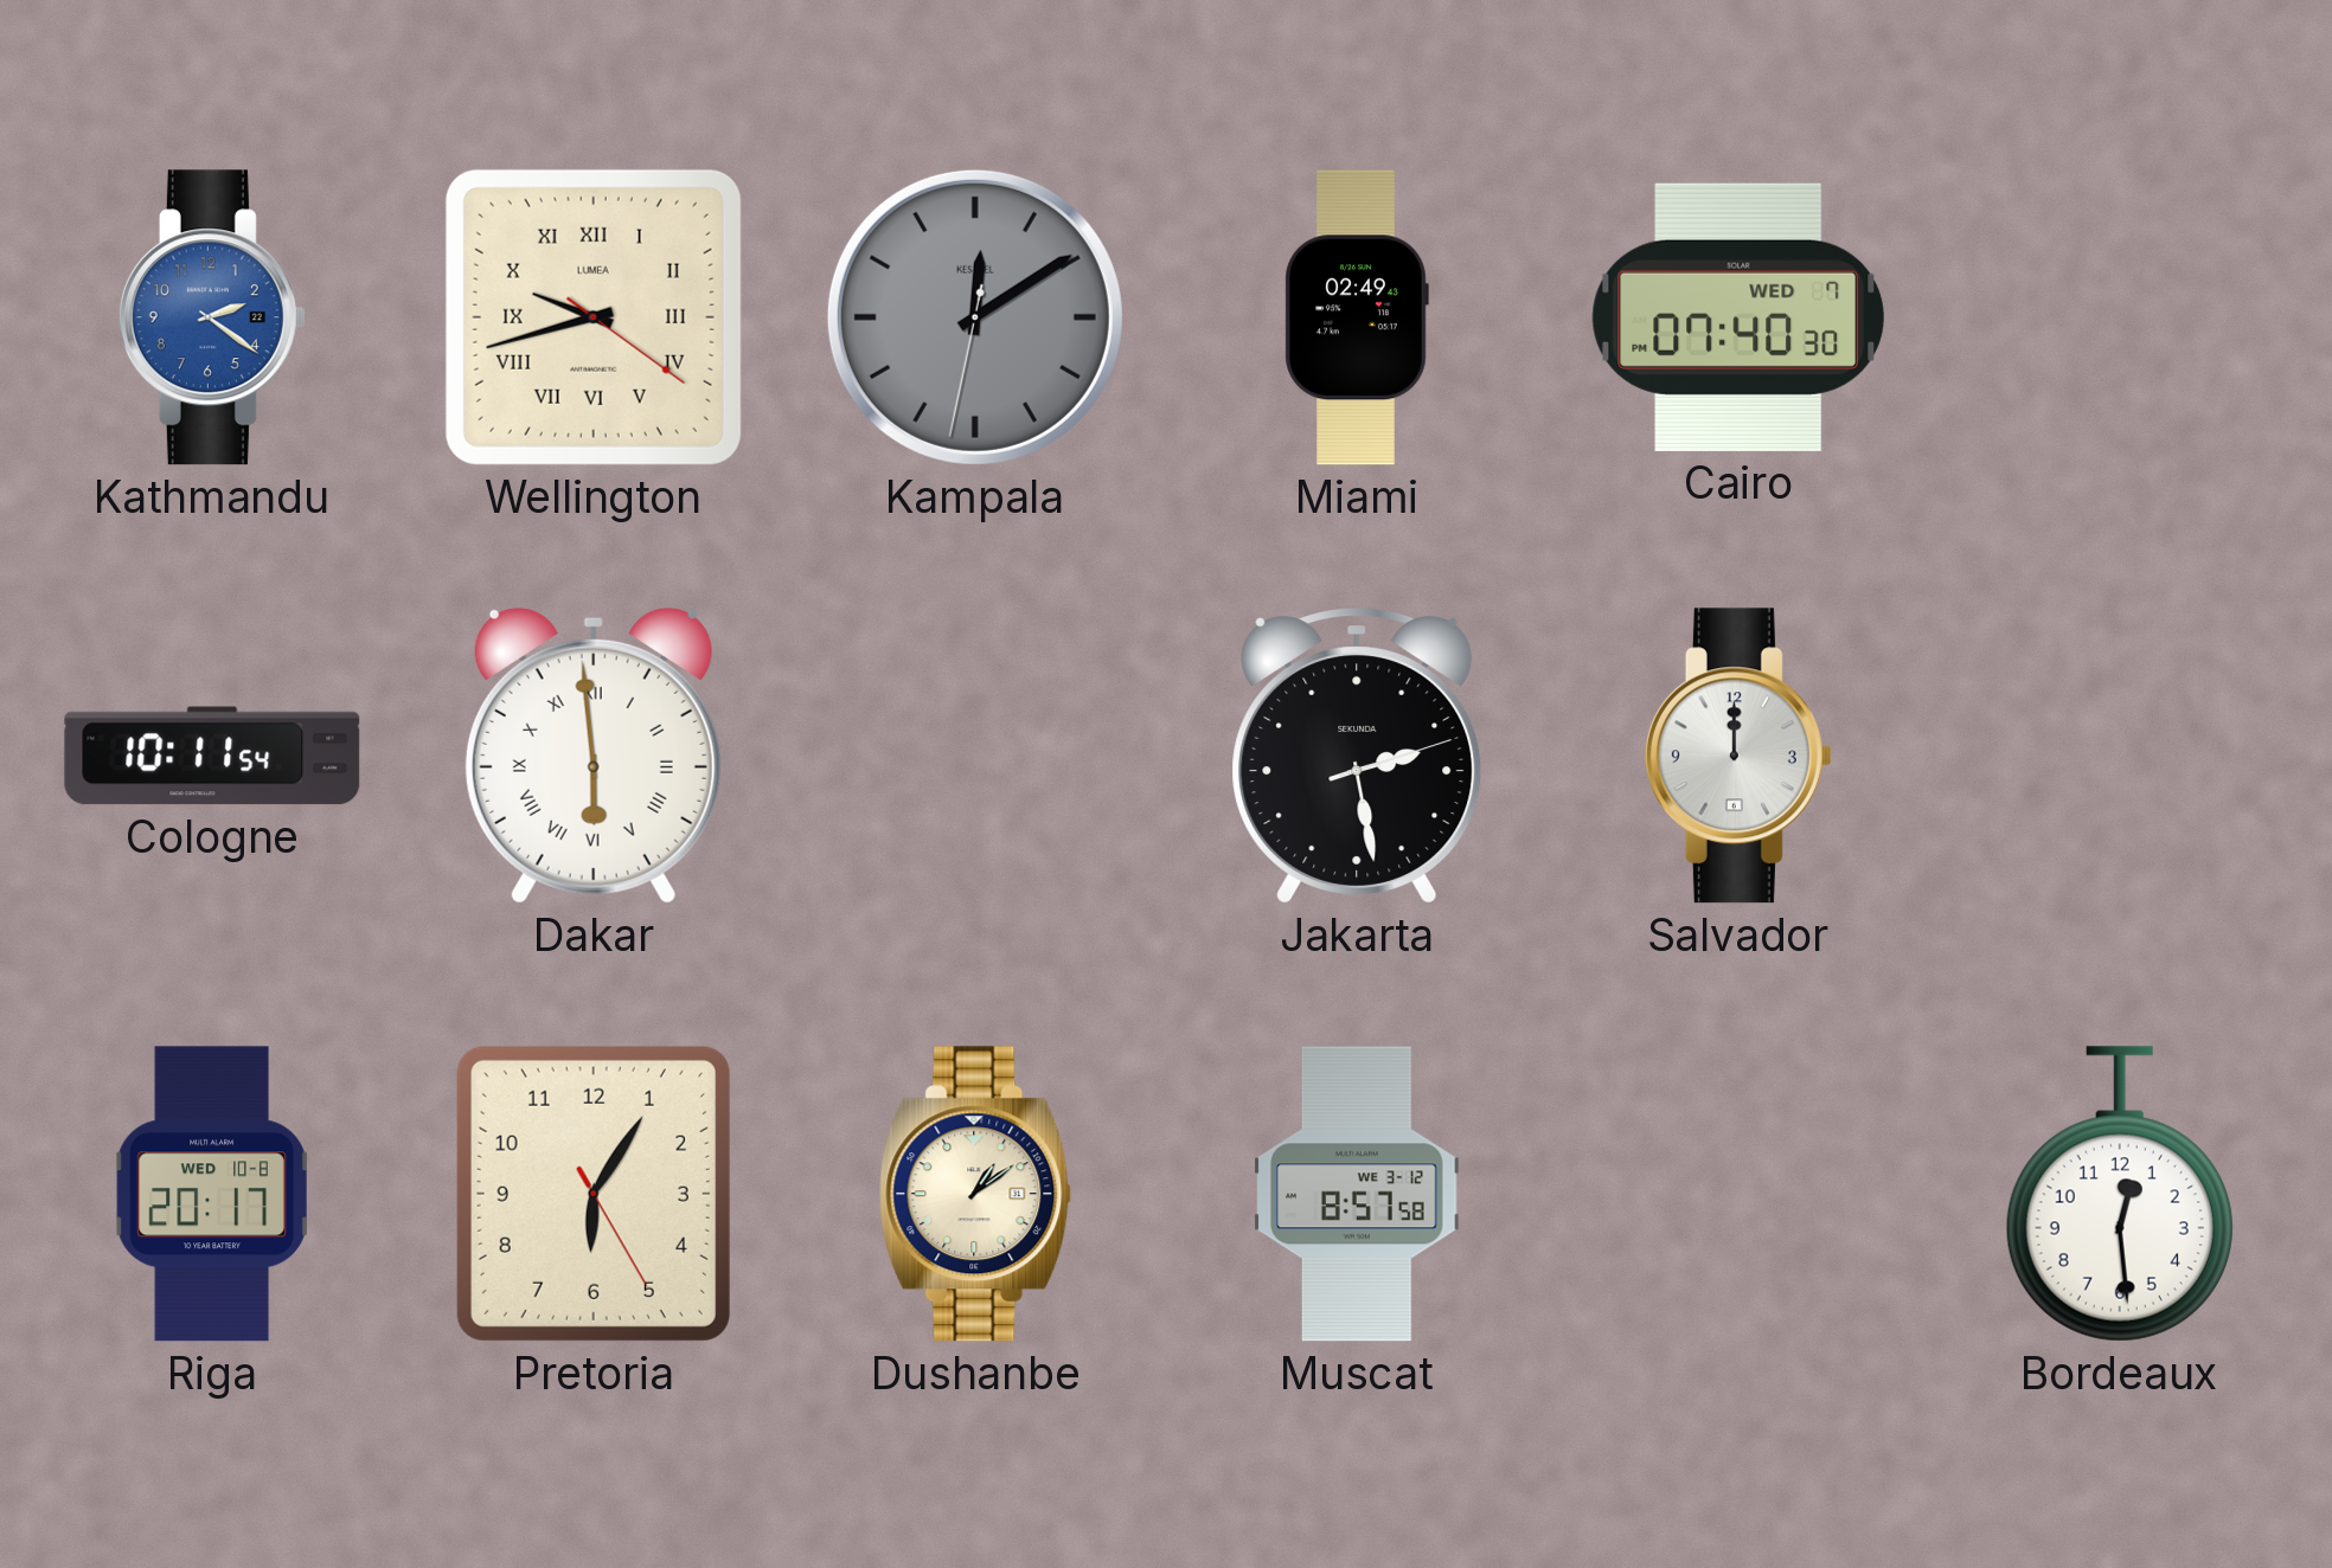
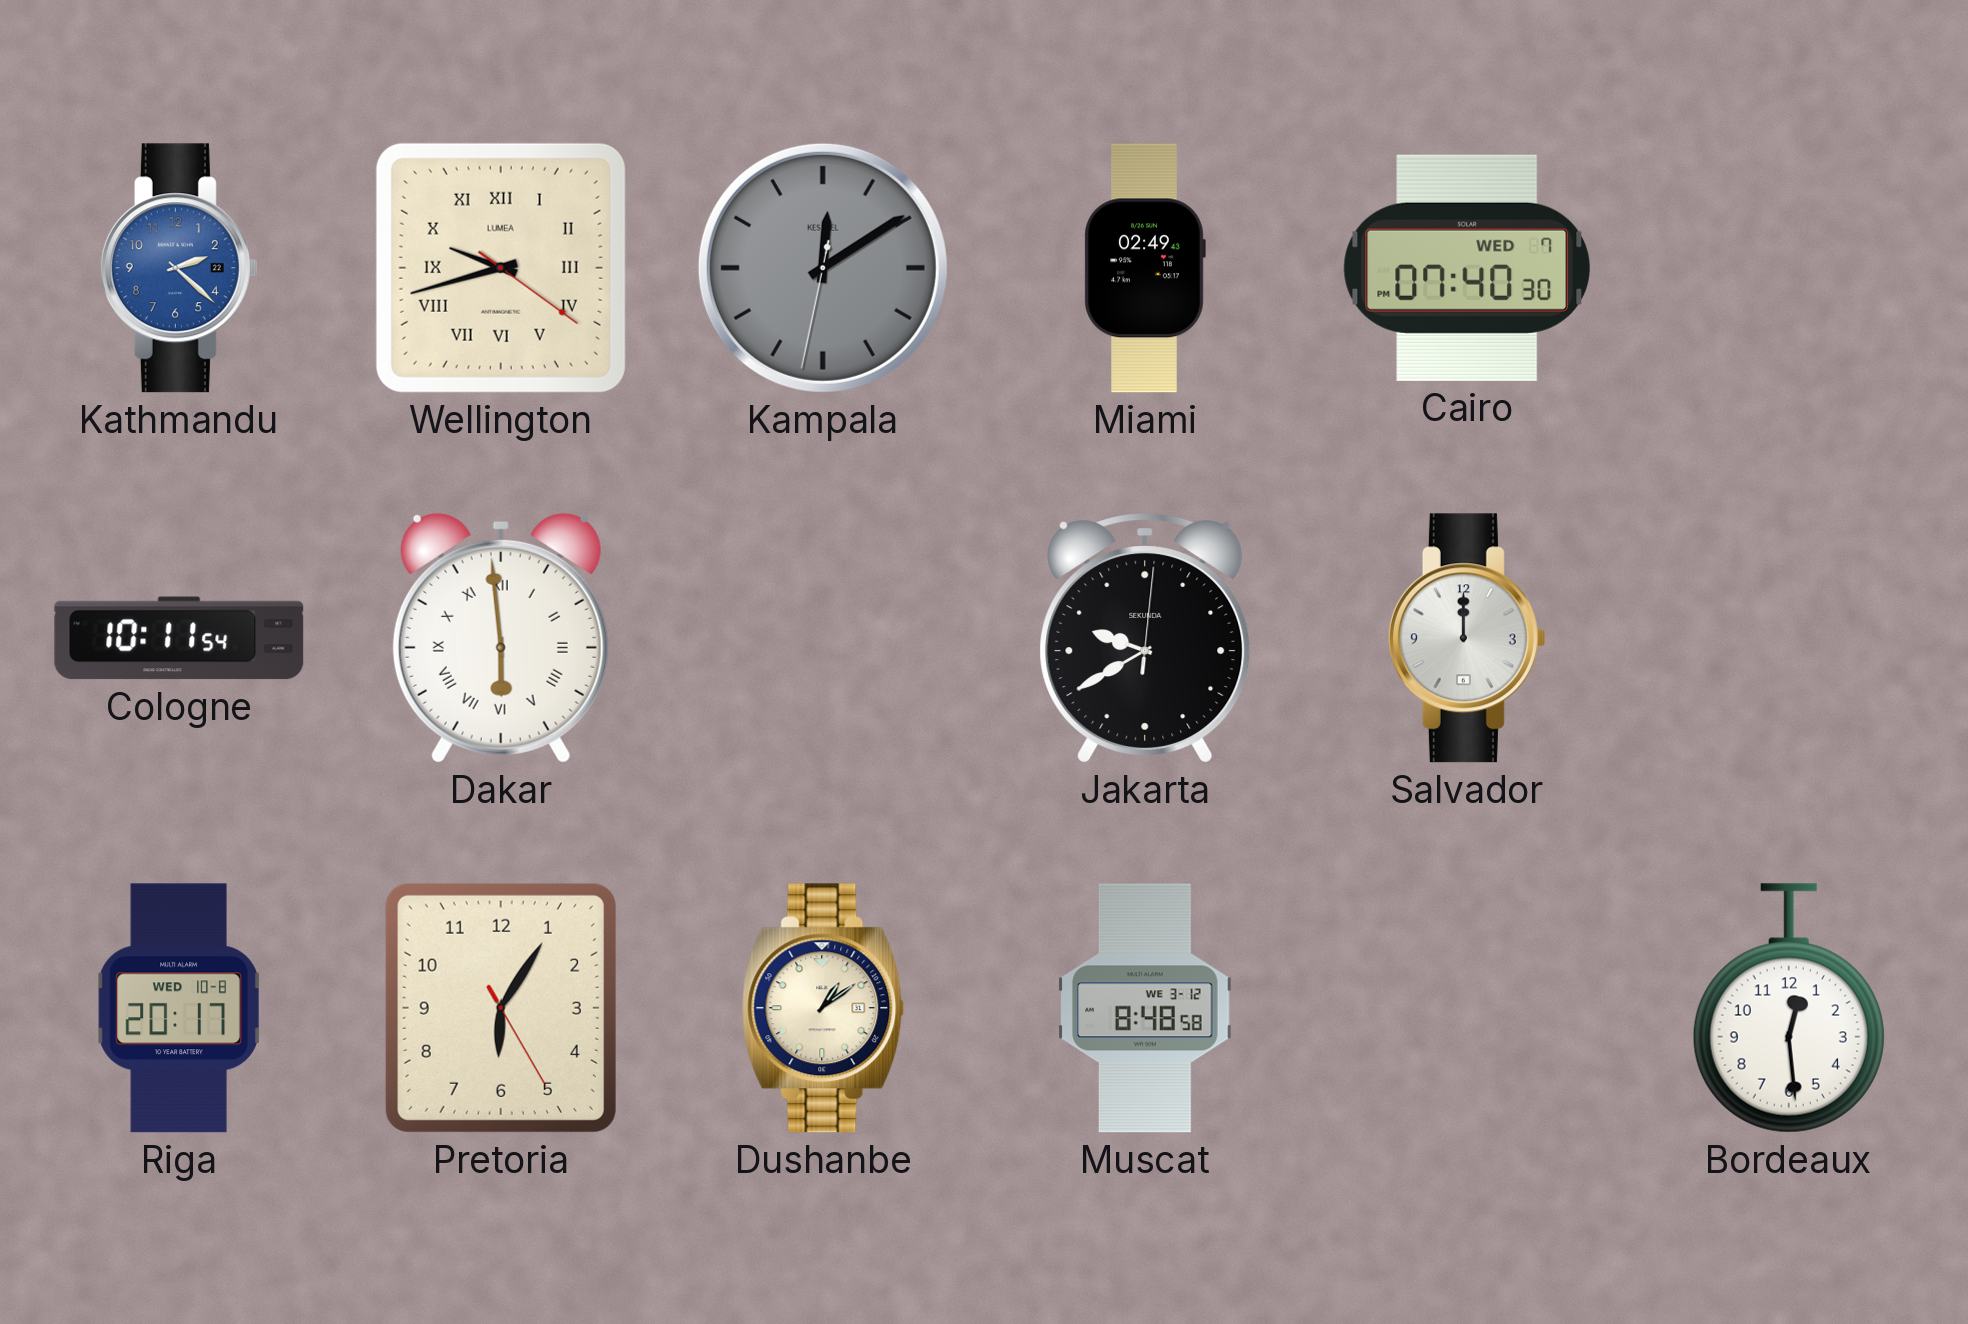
Kathmandu: 2:21 -> 2:22
Jakarta: 2:28 -> 9:40
Muscat: 8:57 -> 8:48
